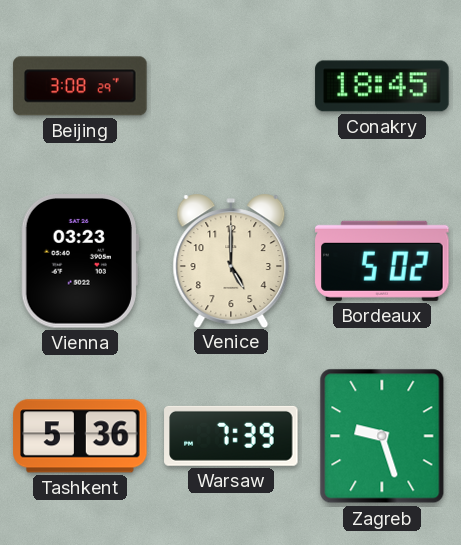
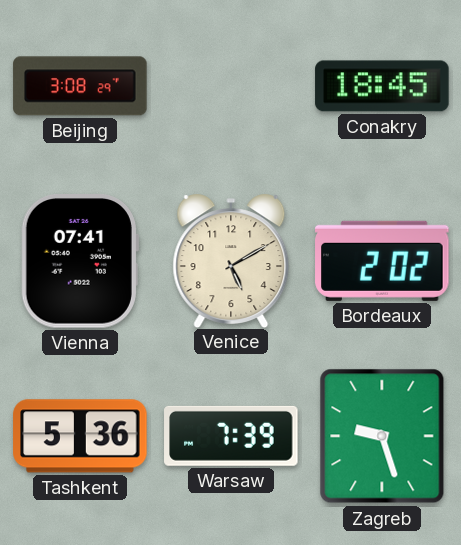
Vienna: 03:23 -> 07:41
Venice: 5:00 -> 5:10
Bordeaux: 5:02 -> 2:02
